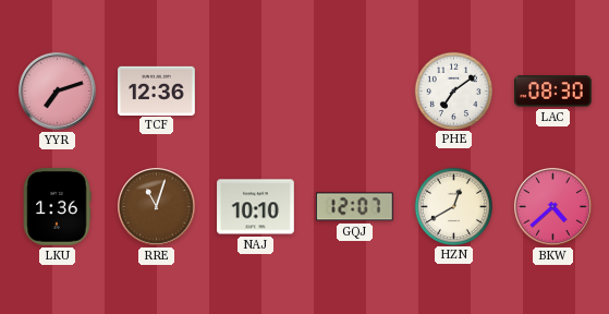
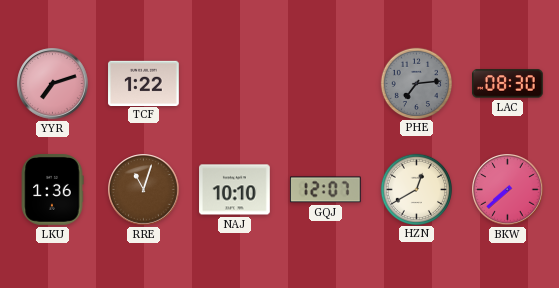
TCF: 12:36 -> 1:22
PHE: 7:09 -> 7:14
PHE dial: white -> grey
BKW: 4:38 -> 7:38
